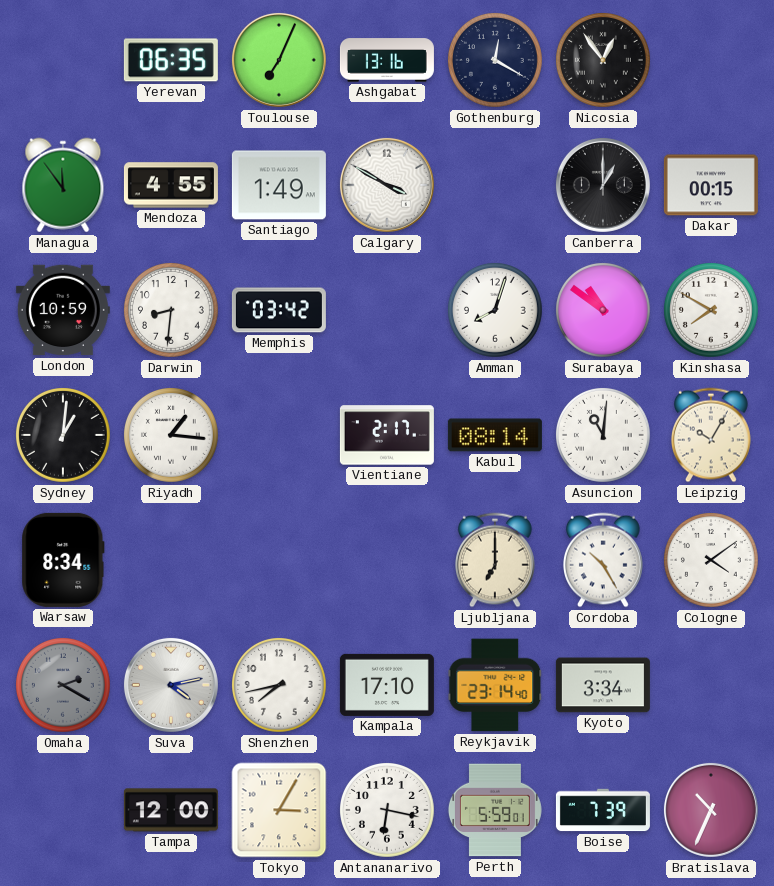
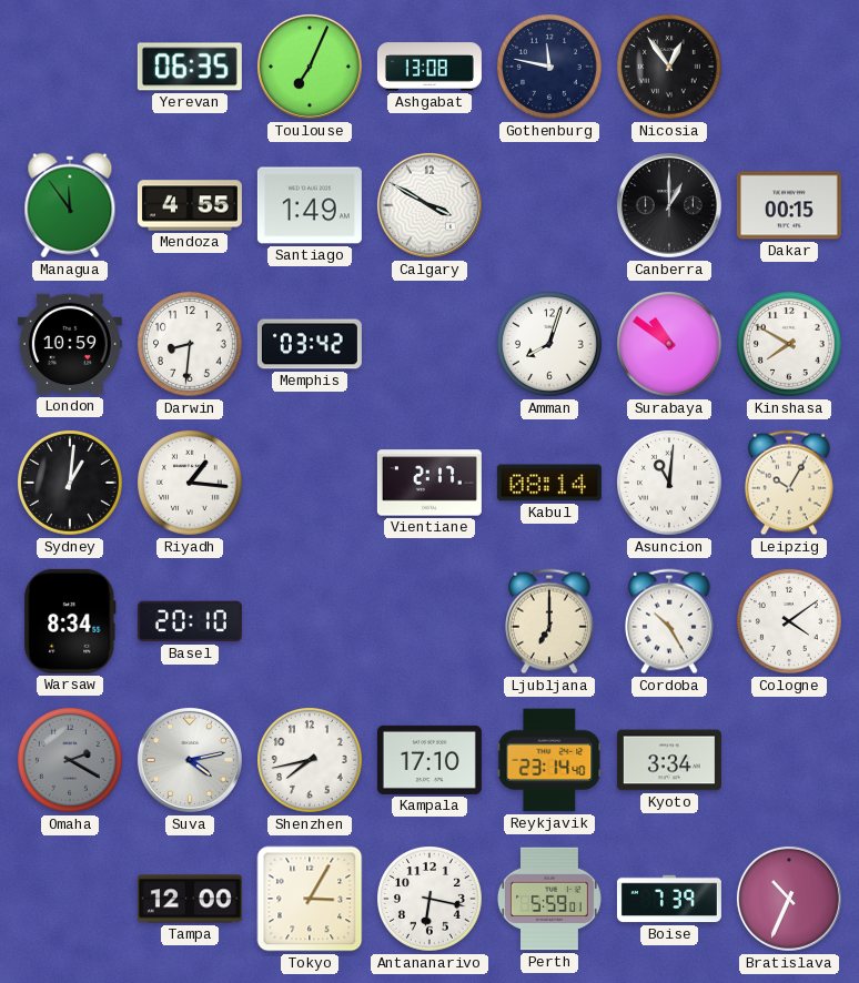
Ashgabat: 13:16 -> 13:08
Gothenburg: 12:20 -> 11:47
Basel: none -> 20:10
